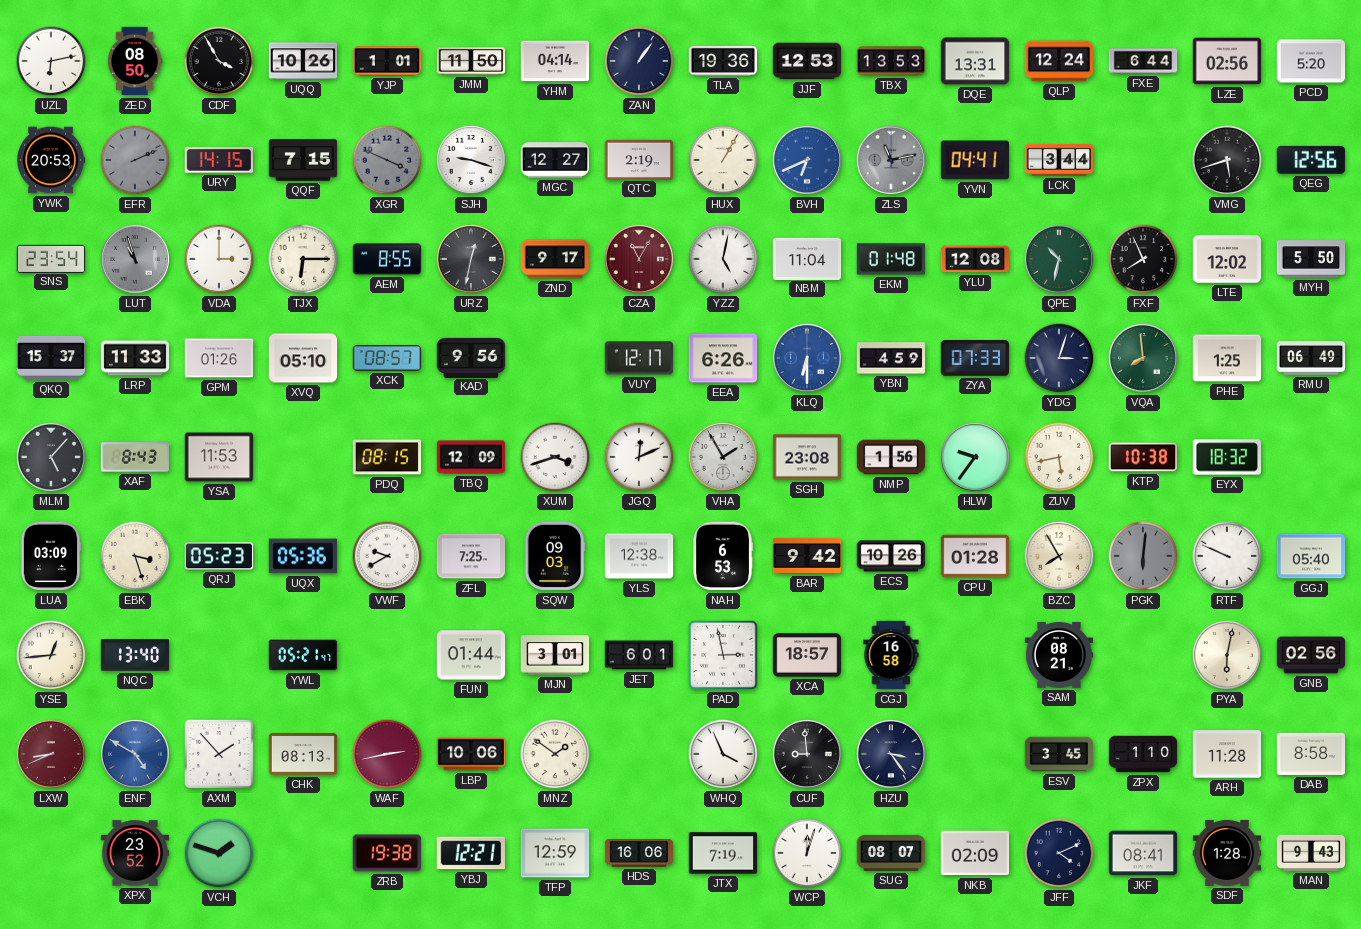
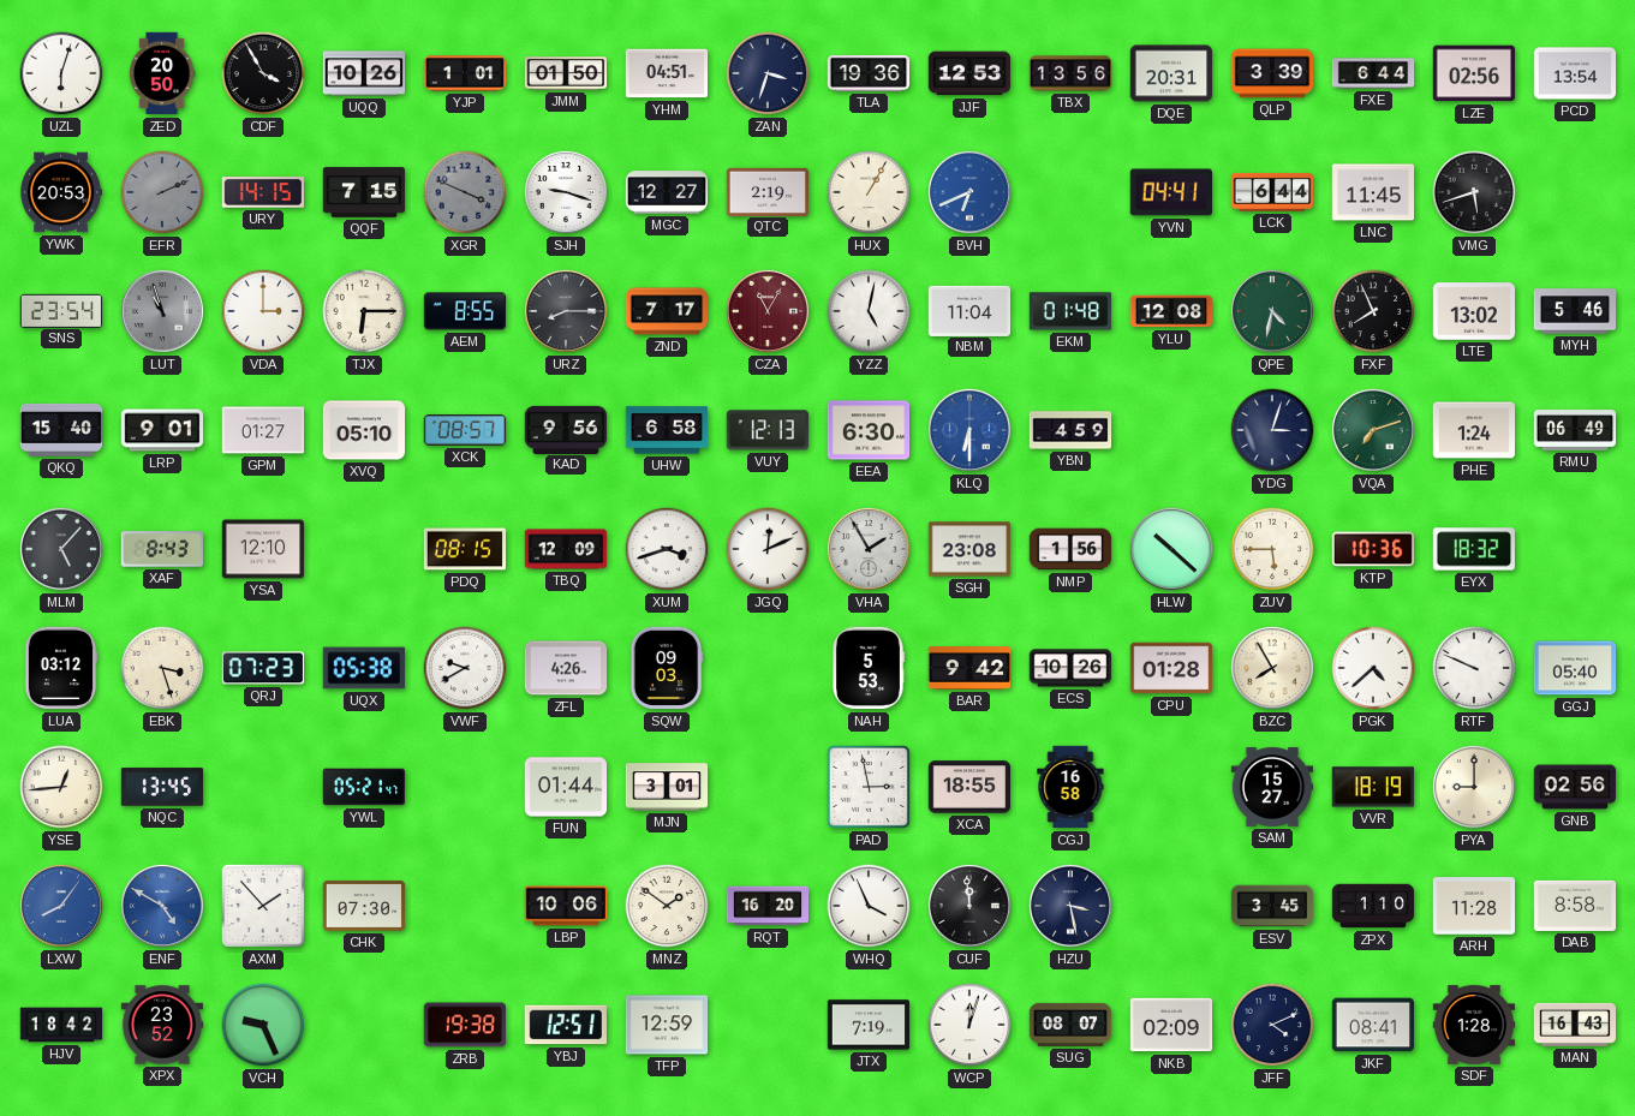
UZL: 6:13 -> 6:03
ZED: 08:50 -> 20:50
JMM: 11:50 -> 01:50
YHM: 04:14 -> 04:51
ZAN: 1:06 -> 3:33
TBX: 13:53 -> 13:56
DQE: 13:31 -> 20:31
QLP: 12:24 -> 3:39
PCD: 5:20 -> 13:54
ZLS: 11:13 -> none
LCK: 3:44 -> 6:44
LNC: none -> 11:45
QEG: 12:56 -> none
URZ: 12:32 -> 8:15
ZND: 9:17 -> 7:17
QPE: 10:32 -> 4:32
LTE: 12:02 -> 13:02
MYH: 5:50 -> 5:46
QKQ: 15:37 -> 15:40
LRP: 11:33 -> 9:01
GPM: 01:26 -> 01:27
UHW: none -> 6:58
VUY: 12:17 -> 12:13
EEA: 6:26 -> 6:30
ZYA: 07:33 -> none
VQA: 7:59 -> 7:12
PHE: 1:25 -> 1:24
YSA: 11:53 -> 12:10
HLW: 9:36 -> 10:22
ZUV: 5:43 -> 5:45
KTP: 10:38 -> 10:36
LUA: 03:09 -> 03:12
QRJ: 05:23 -> 07:23
UQX: 05:36 -> 05:38
ZFL: 7:25 -> 4:26
YLS: 12:38 -> none
NAH: 6:53 -> 5:53
PGK: 6:01 -> 4:38
PGK dial: grey -> white
NQC: 13:40 -> 13:45
JET: 6:01 -> none
XCA: 18:57 -> 18:55
SAM: 08:21 -> 15:27
VVR: none -> 18:19
PYA: 6:02 -> 9:00
LXW: 8:41 -> 8:06
LXW dial: burgundy -> blue
CHK: 08:13 -> 07:30
WAF: 2:43 -> none
RQT: none -> 16:20
CUF: 8:59 -> 11:59
HZU: 3:24 -> 3:28
HJV: none -> 18:42
VCH: 1:48 -> 9:26
YBJ: 12:21 -> 12:51
HDS: 16:06 -> none
MAN: 9:43 -> 16:43
